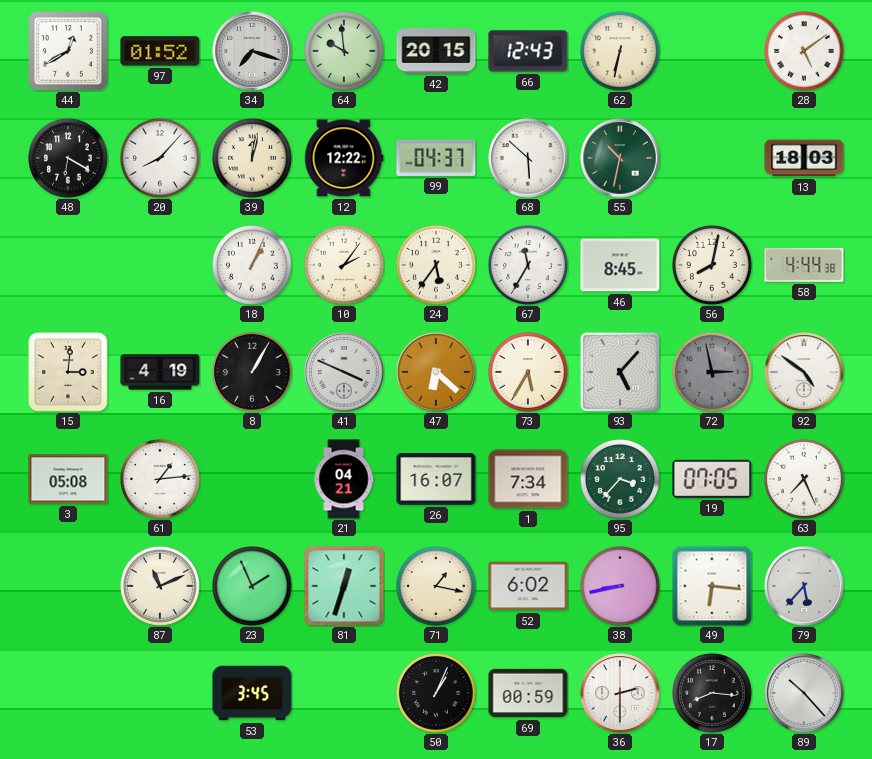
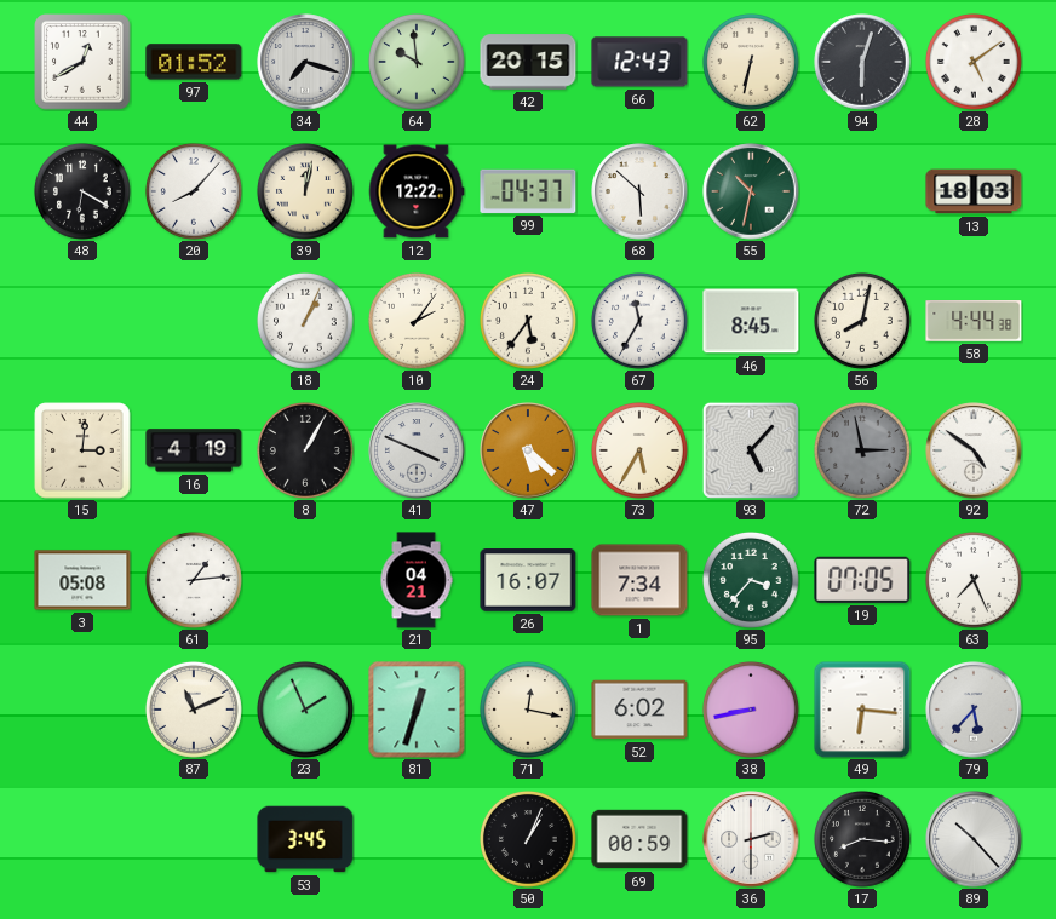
94: none -> 6:03
47: 6:22 -> 5:22
71: 1:17 -> 12:17
